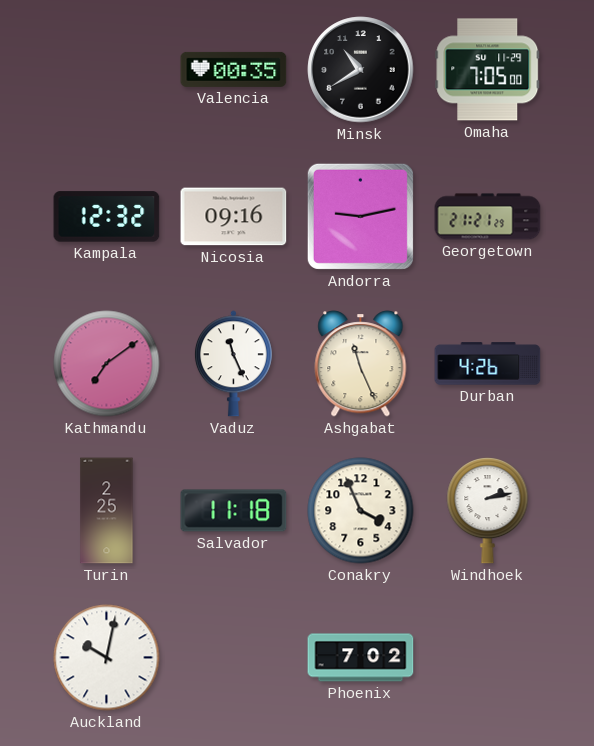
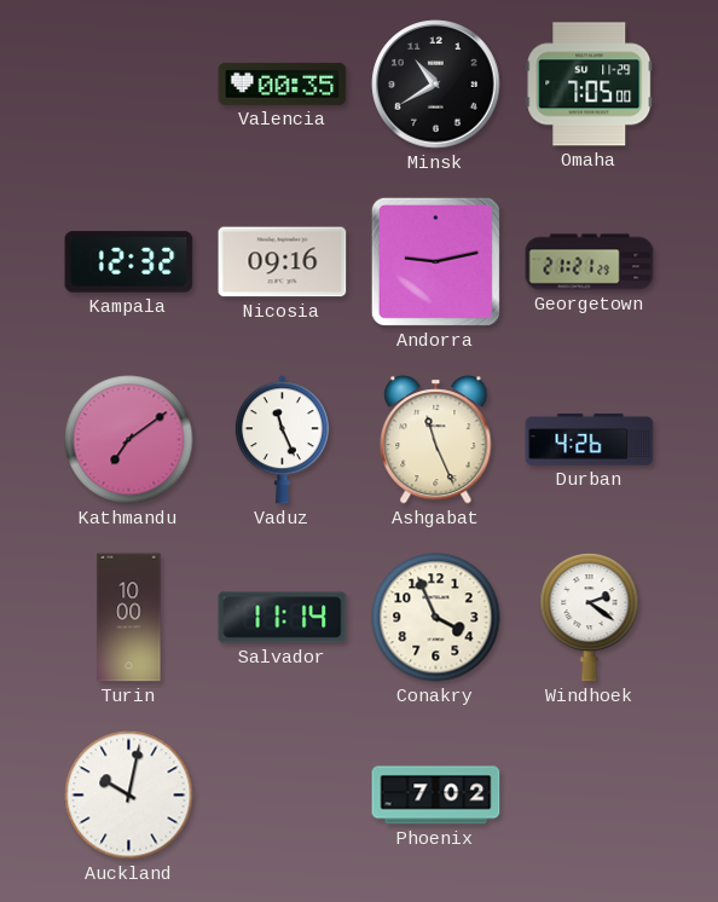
Turin: 2:25 -> 10:00
Salvador: 11:18 -> 11:14
Windhoek: 2:13 -> 2:21
